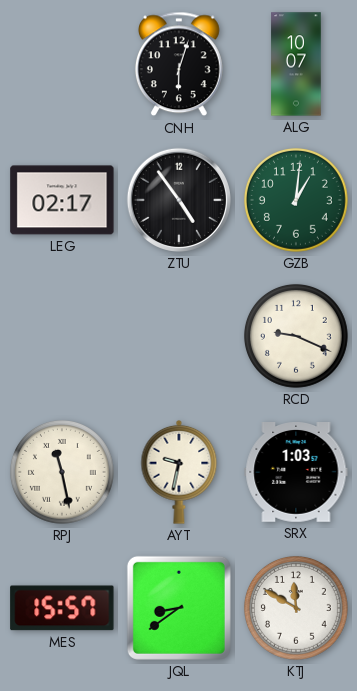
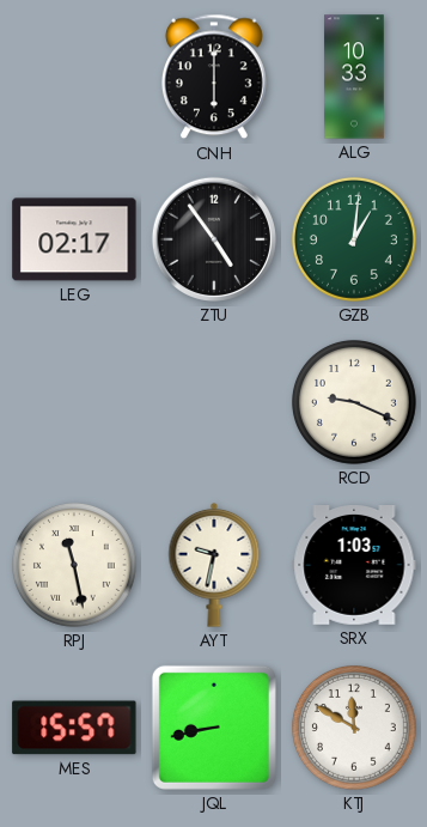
CNH: 6:03 -> 6:00
ALG: 10:07 -> 10:33
JQL: 8:39 -> 8:43
